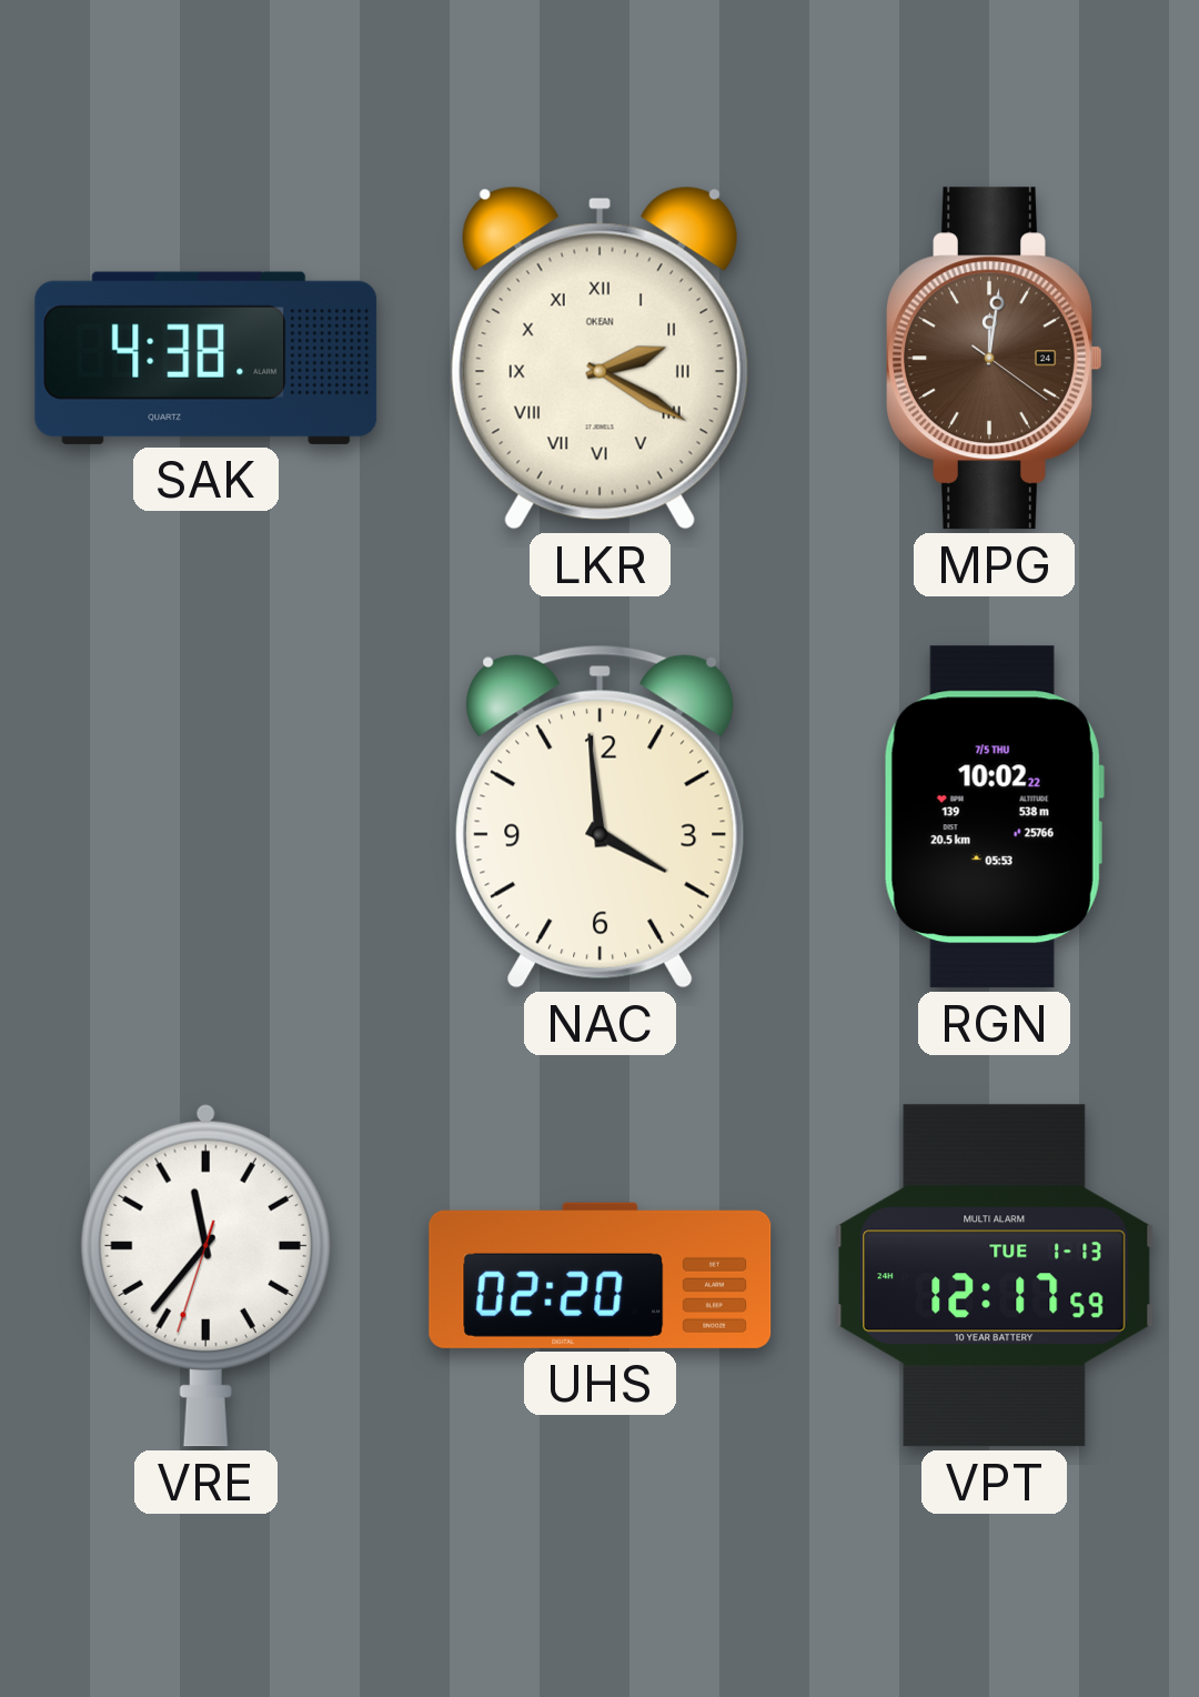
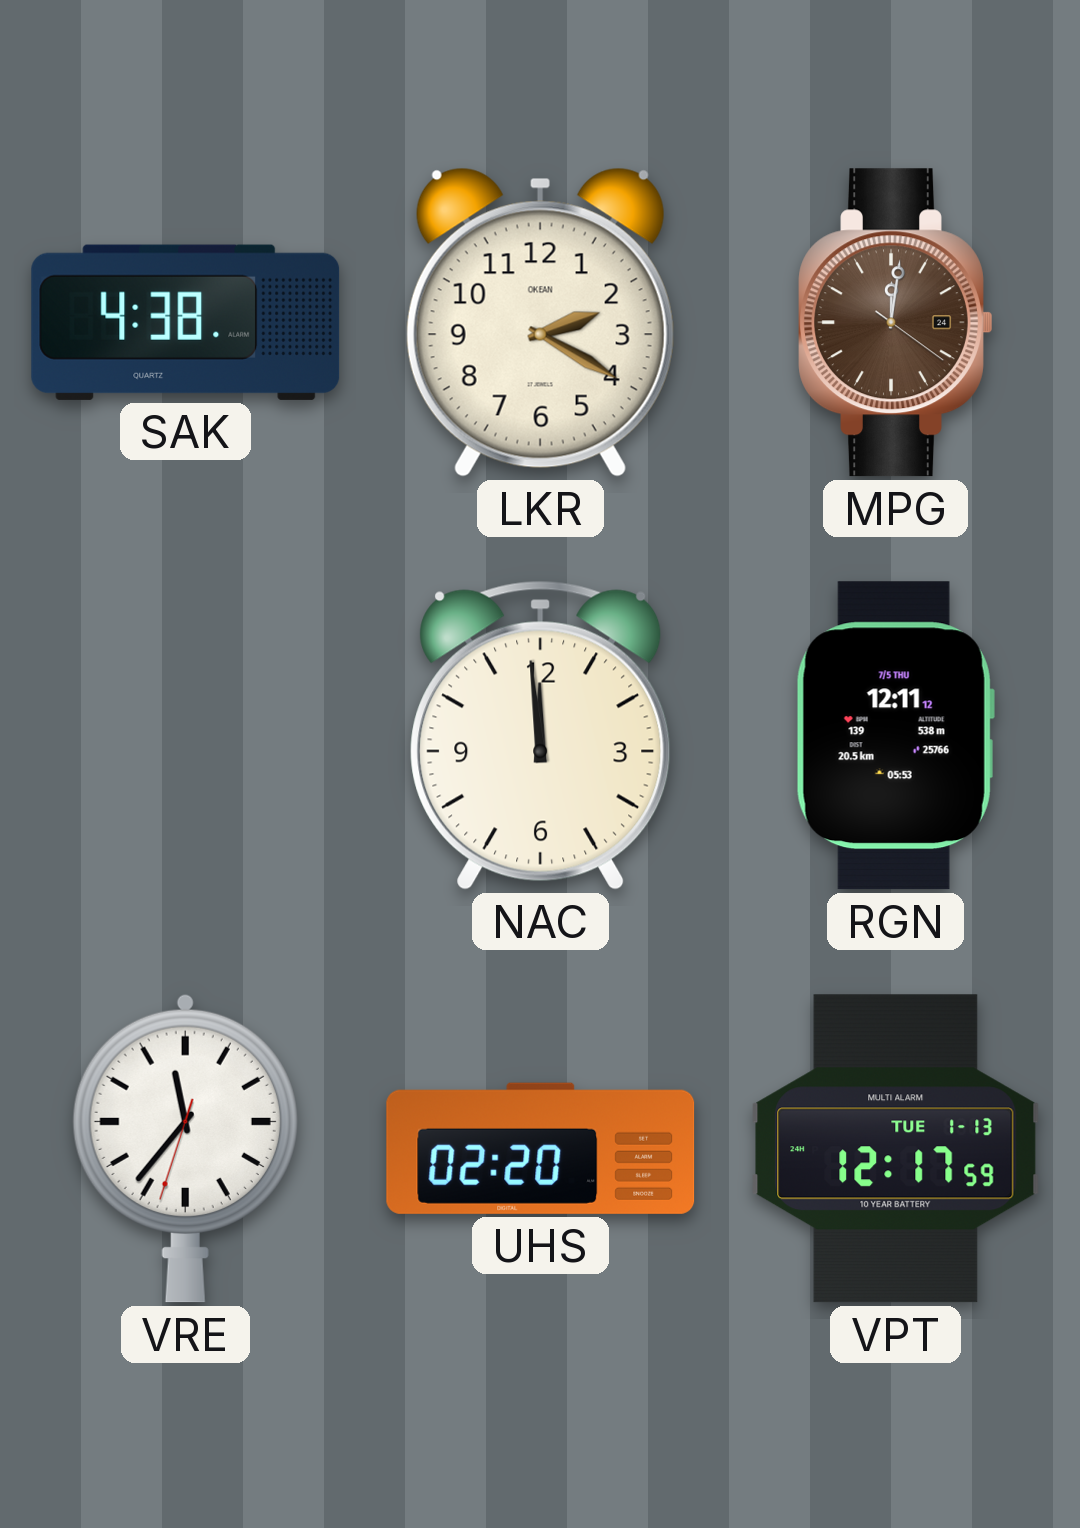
LKR numerals: Roman -> Arabic
NAC: 3:59 -> 11:59
RGN: 10:02 -> 12:11
